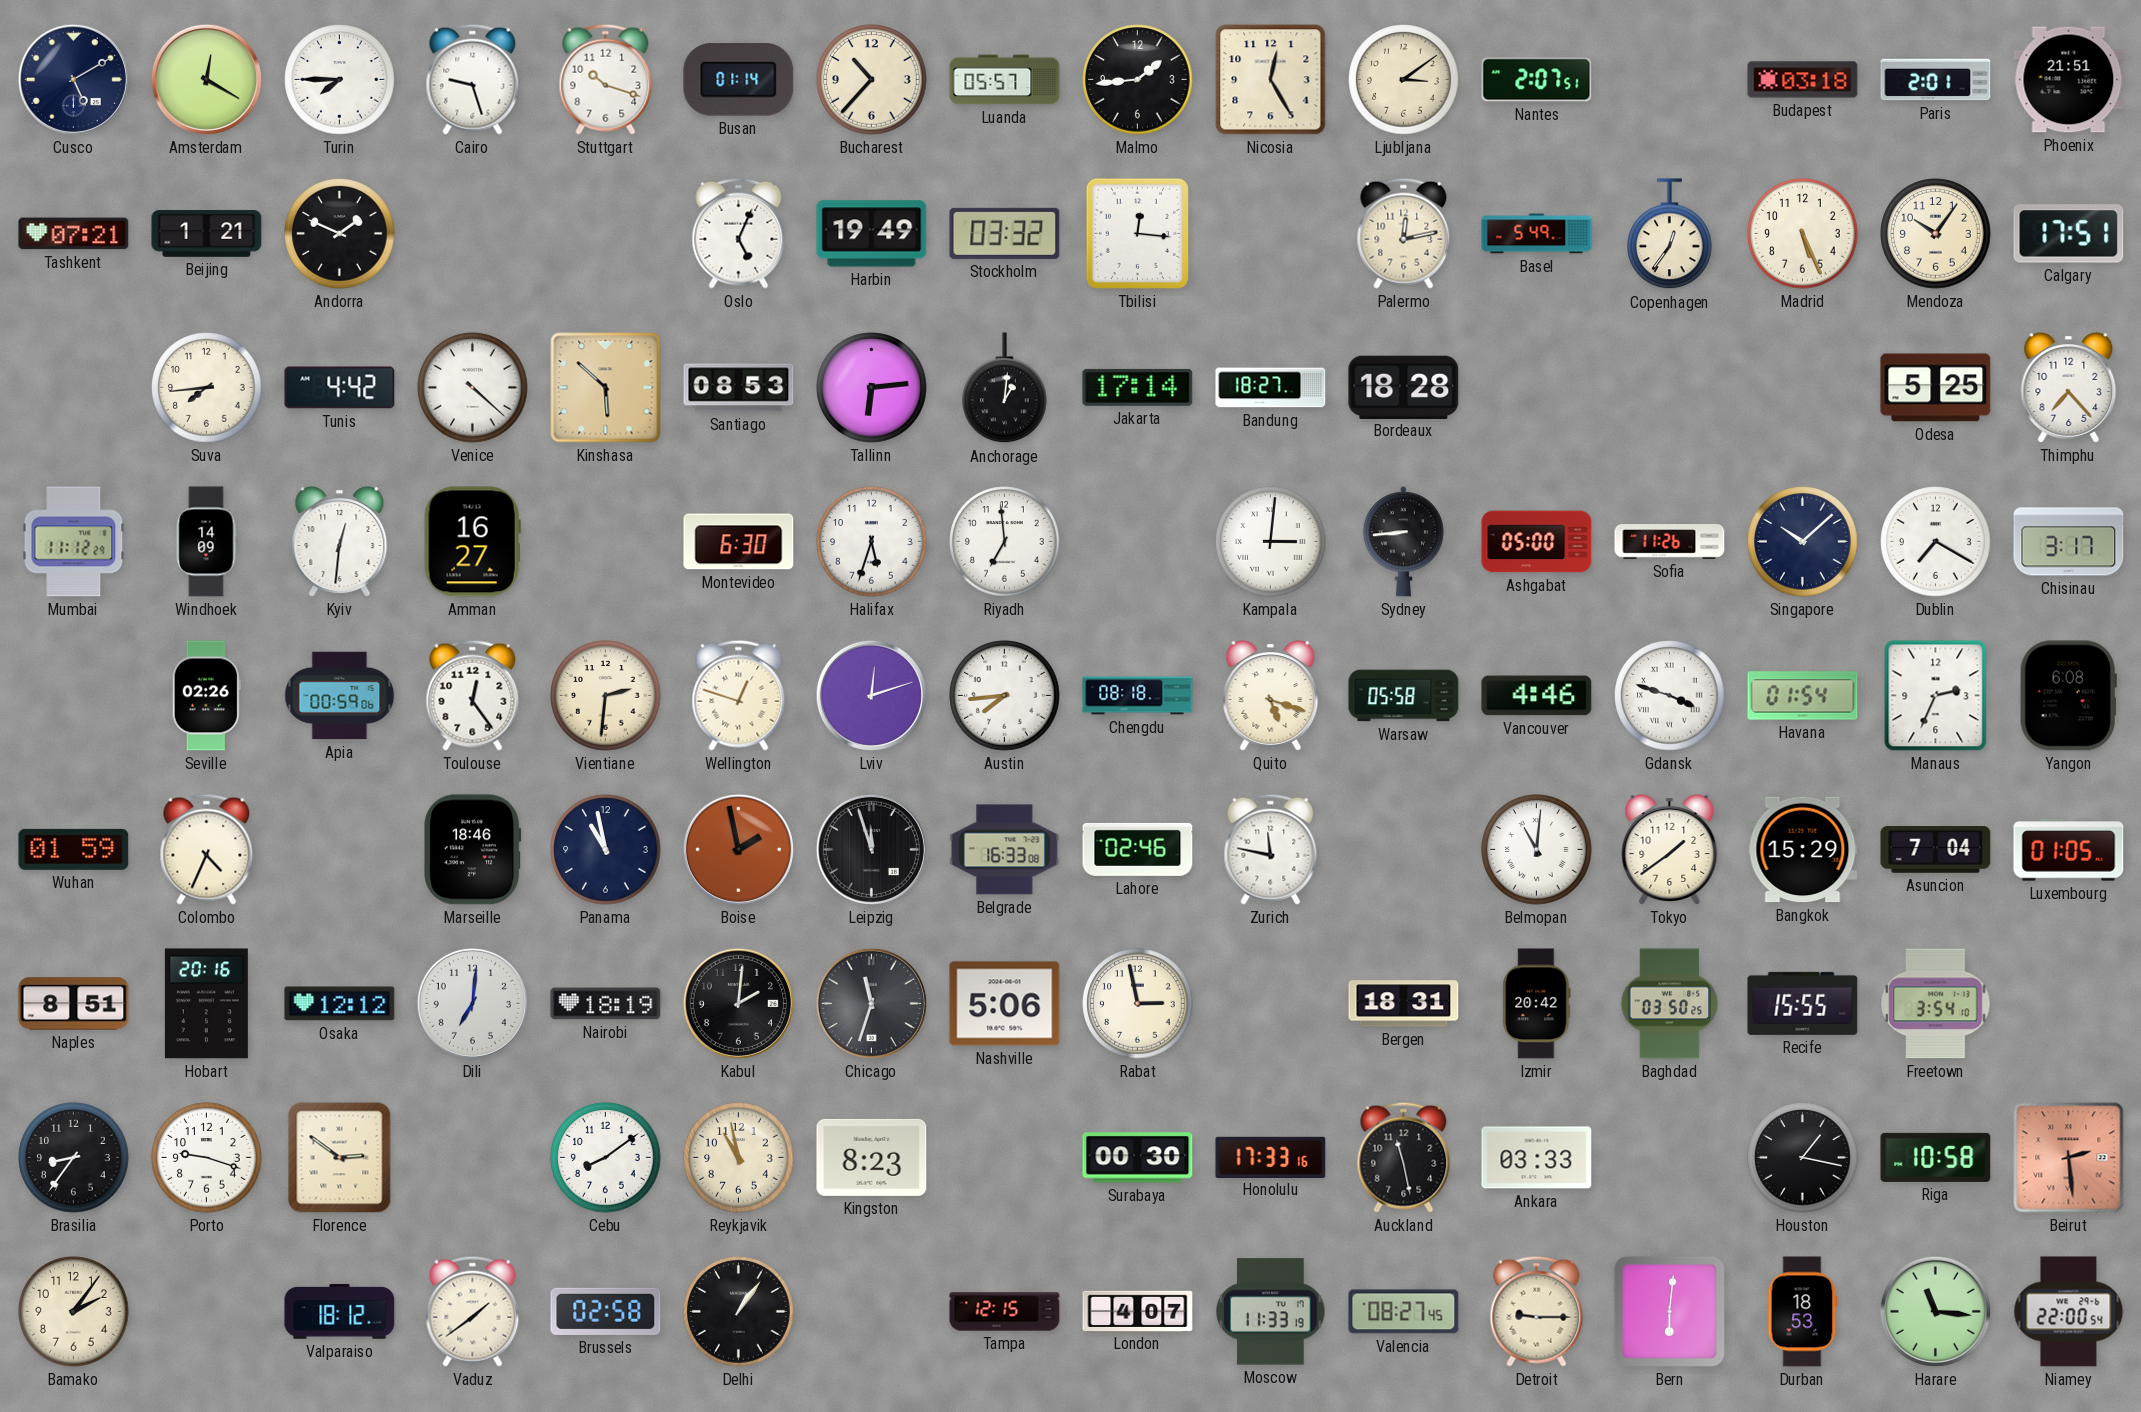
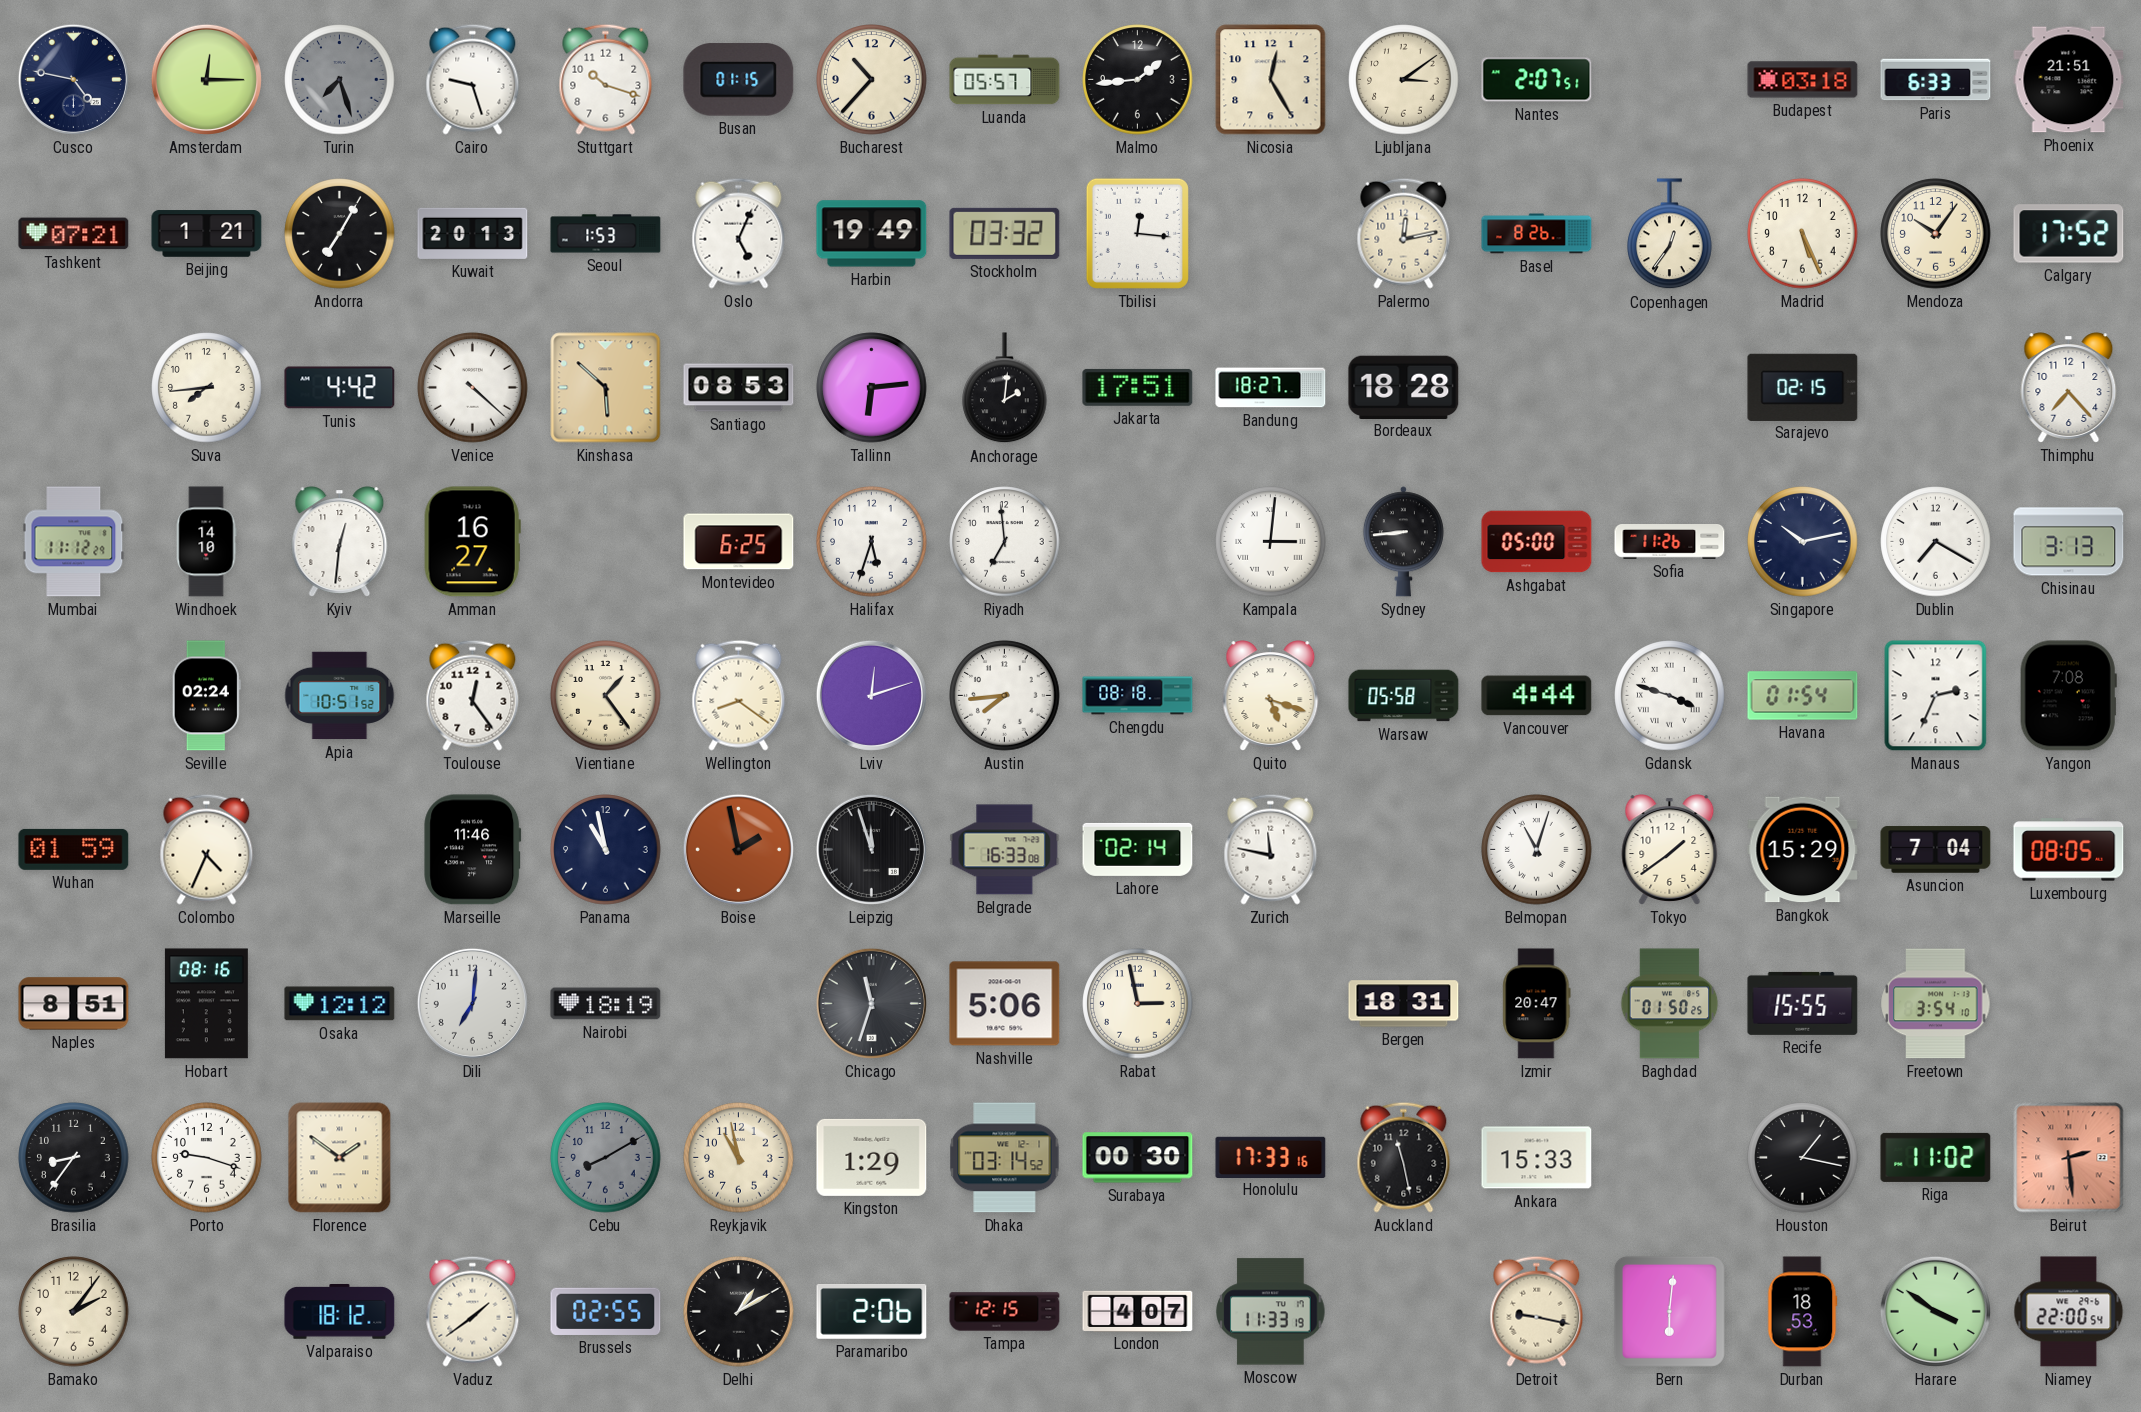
Cusco: 5:10 -> 4:47
Amsterdam: 12:20 -> 12:15
Turin: 7:45 -> 7:27
Turin dial: white -> grey
Busan: 01:14 -> 01:15
Paris: 2:01 -> 6:33
Andorra: 1:49 -> 7:05
Kuwait: none -> 20:13
Seoul: none -> 1:53
Basel: 5:49 -> 8:26
Calgary: 17:51 -> 17:52
Anchorage: 1:01 -> 2:01
Jakarta: 17:14 -> 17:51
Sarajevo: none -> 02:15
Odesa: 5:25 -> none
Windhoek: 14:09 -> 14:10
Montevideo: 6:30 -> 6:25
Singapore: 10:08 -> 10:13
Chisinau: 3:17 -> 3:13
Seville: 02:26 -> 02:24
Apia: 00:59 -> 10:51
Vientiane: 2:31 -> 1:24
Wellington: 12:48 -> 8:21
Vancouver: 4:46 -> 4:44
Yangon: 6:08 -> 7:08
Marseille: 18:46 -> 11:46
Lahore: 02:46 -> 02:14
Belmopan: 11:01 -> 11:03
Luxembourg: 01:05 -> 08:05
Hobart: 20:16 -> 08:16
Kabul: 2:01 -> none
Izmir: 20:42 -> 20:47
Baghdad: 03:50 -> 01:50
Florence: 2:51 -> 1:51
Cebu: 8:09 -> 8:10
Cebu dial: white -> grey
Kingston: 8:23 -> 1:29
Dhaka: none -> 03:14
Ankara: 03:33 -> 15:33
Riga: 10:58 -> 11:02
Brussels: 02:58 -> 02:55
Delhi: 1:06 -> 1:10
Paramaribo: none -> 2:06
Valencia: 08:27 -> none
Detroit: 9:15 -> 9:17
Harare: 11:16 -> 3:51
